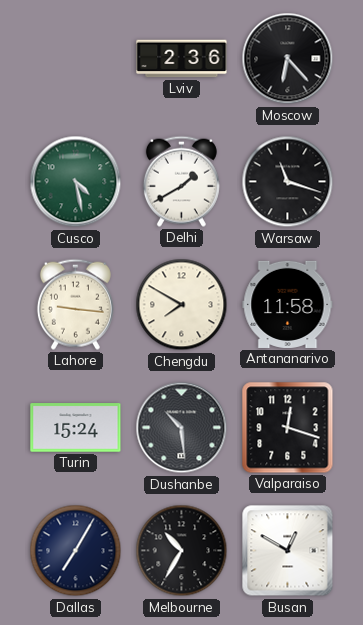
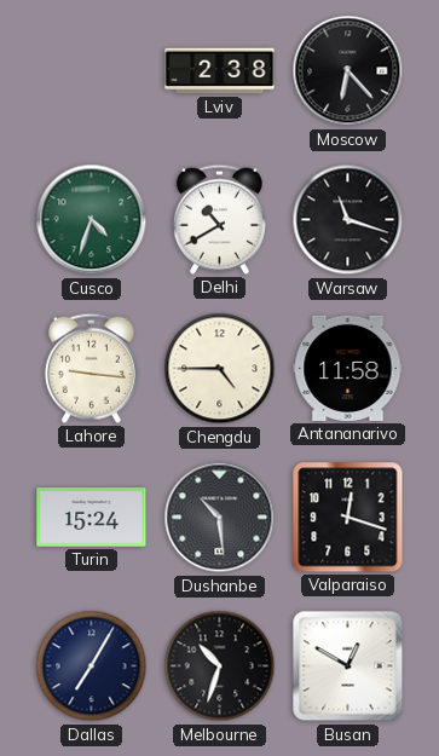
Lviv: 2:36 -> 2:38
Cusco: 4:28 -> 4:33
Delhi: 1:40 -> 10:40
Chengdu: 7:50 -> 4:45
Melbourne: 10:35 -> 10:33
